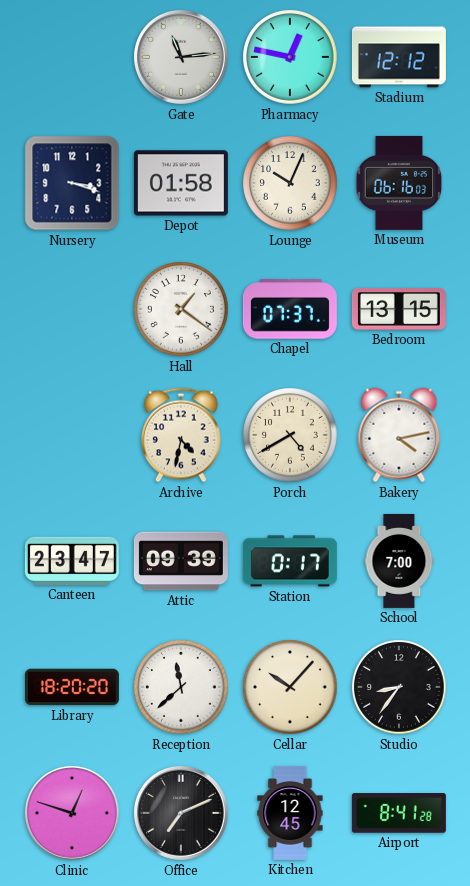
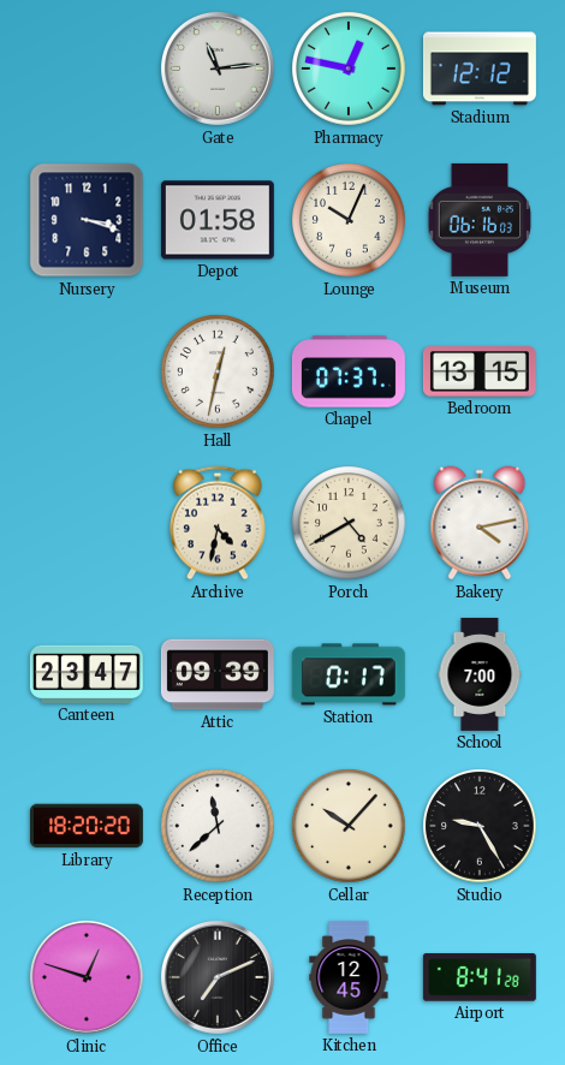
Hall: 1:21 -> 12:32
Studio: 8:36 -> 9:25
